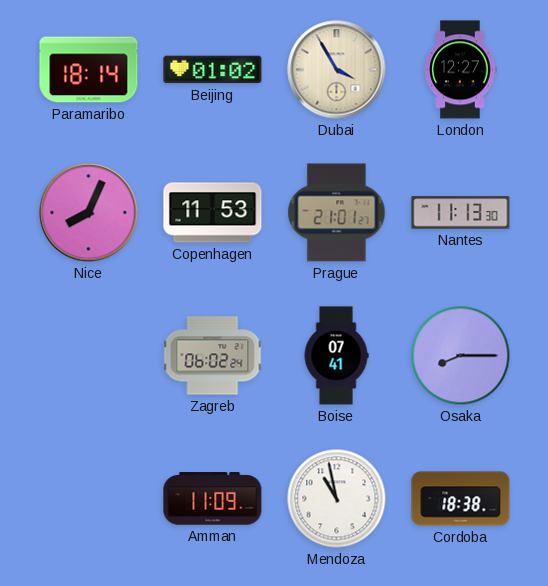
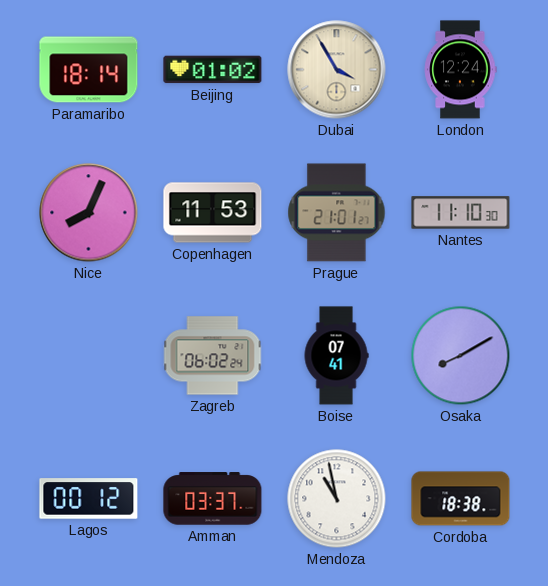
London: 12:27 -> 12:24
Nantes: 11:13 -> 11:10
Osaka: 8:15 -> 8:10
Lagos: none -> 00:12
Amman: 11:09 -> 03:37
